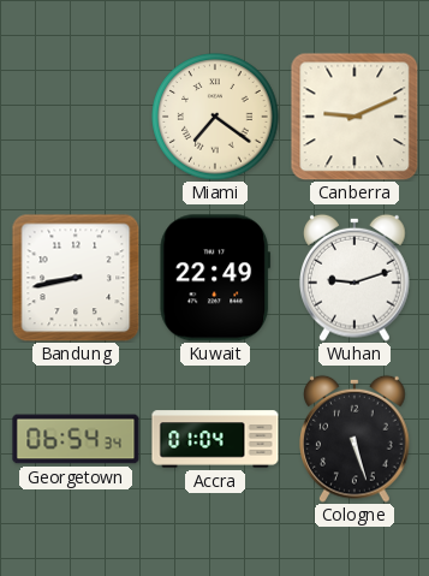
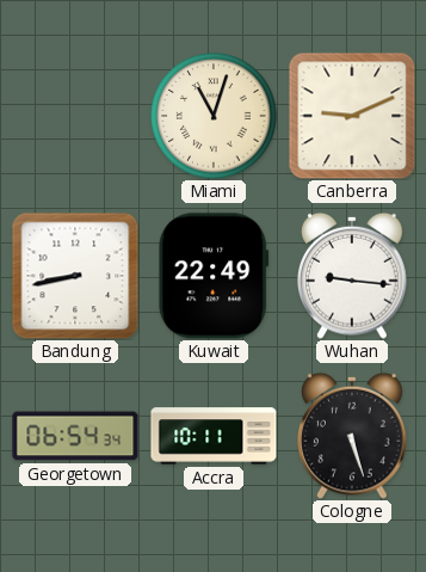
Miami: 7:21 -> 11:03
Wuhan: 9:12 -> 9:16
Accra: 01:04 -> 10:11
